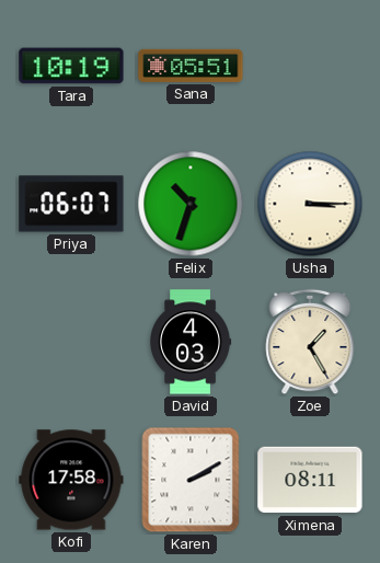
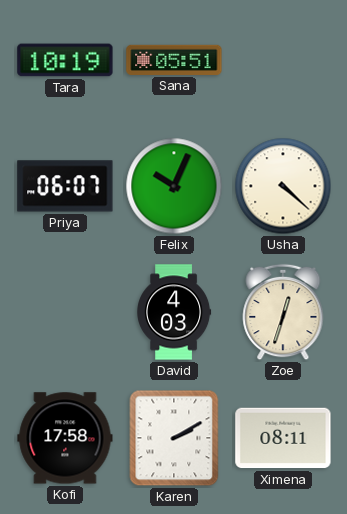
Felix: 10:33 -> 10:04
Usha: 3:15 -> 4:22
Zoe: 1:25 -> 12:33
